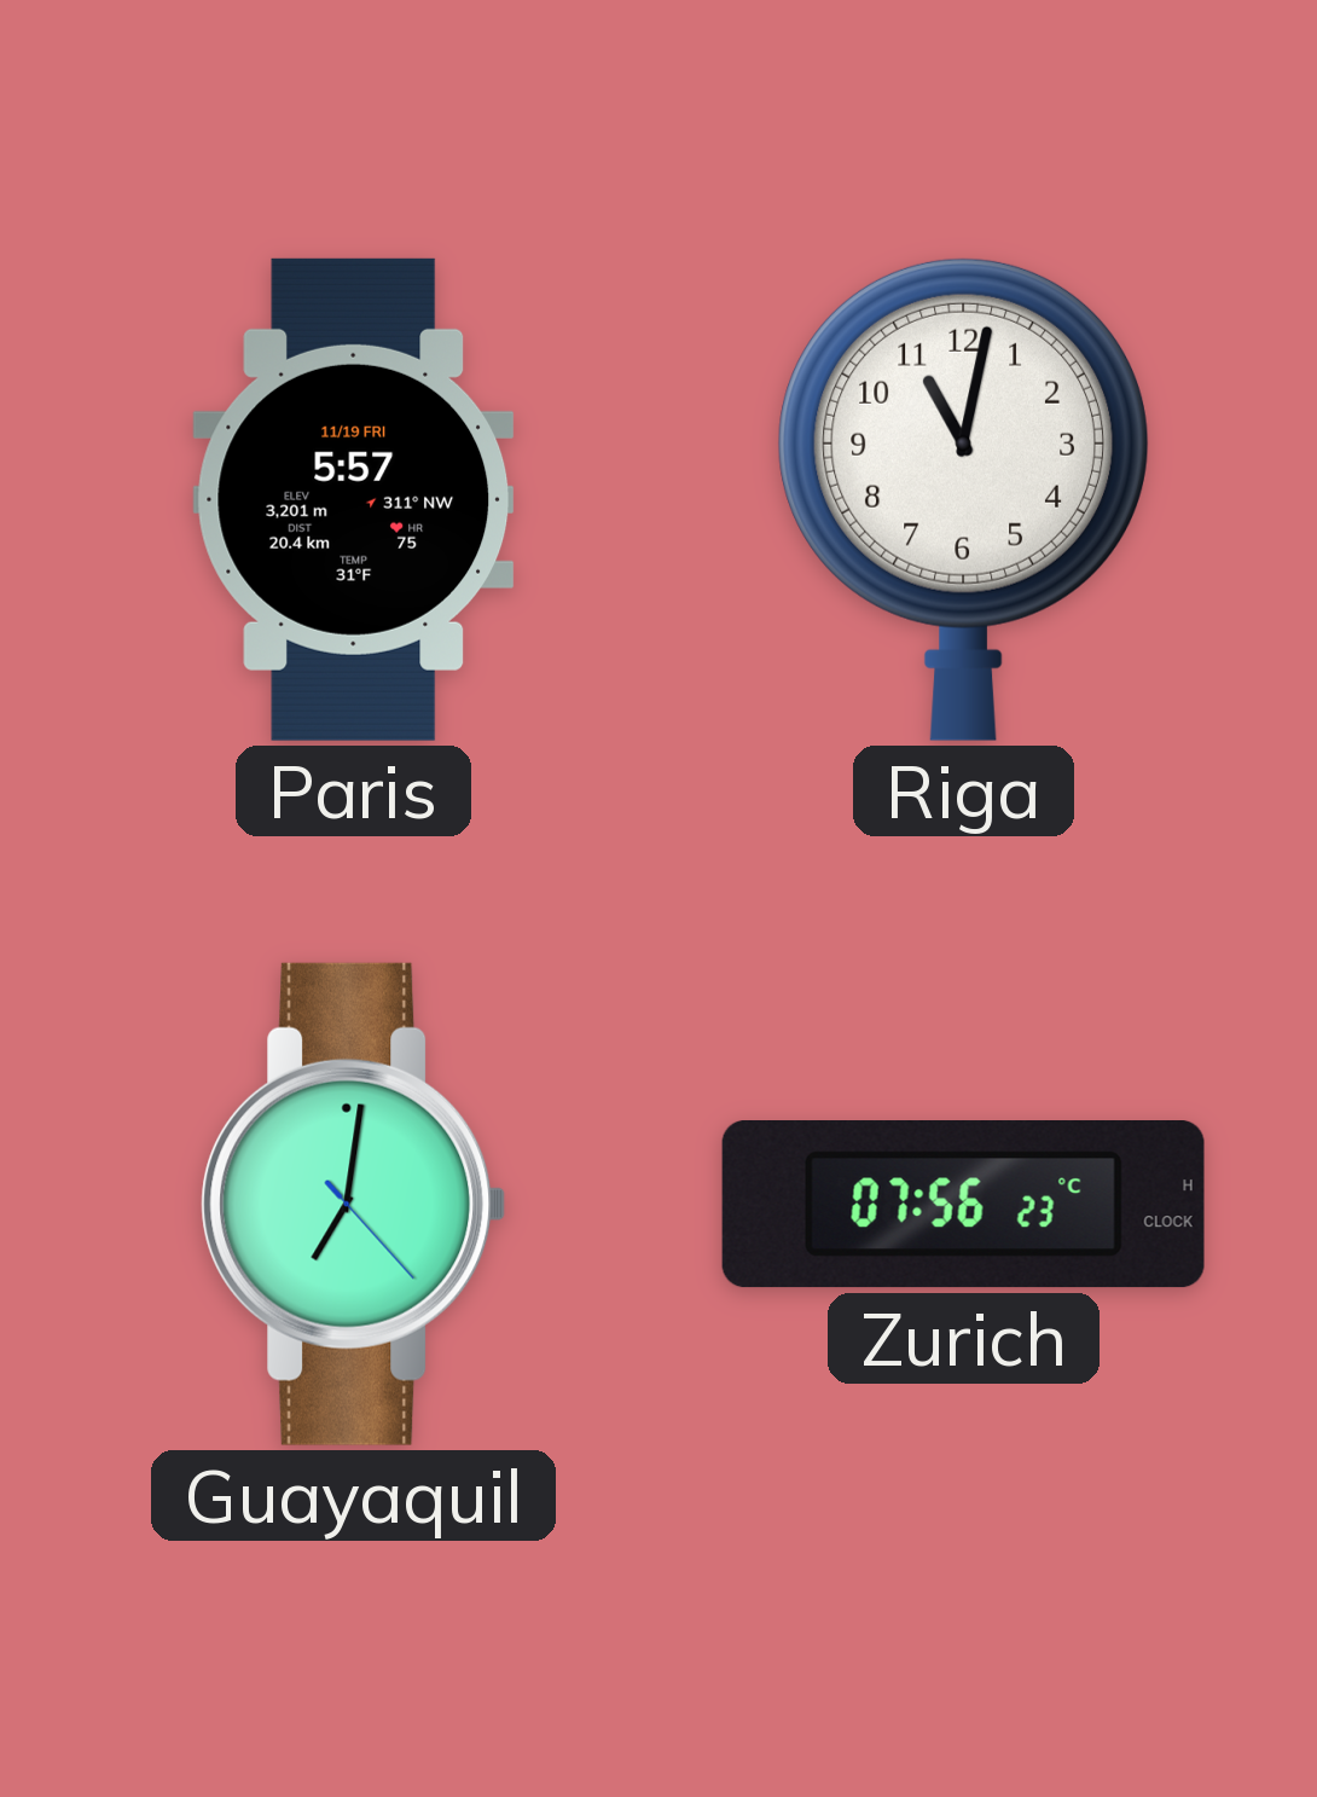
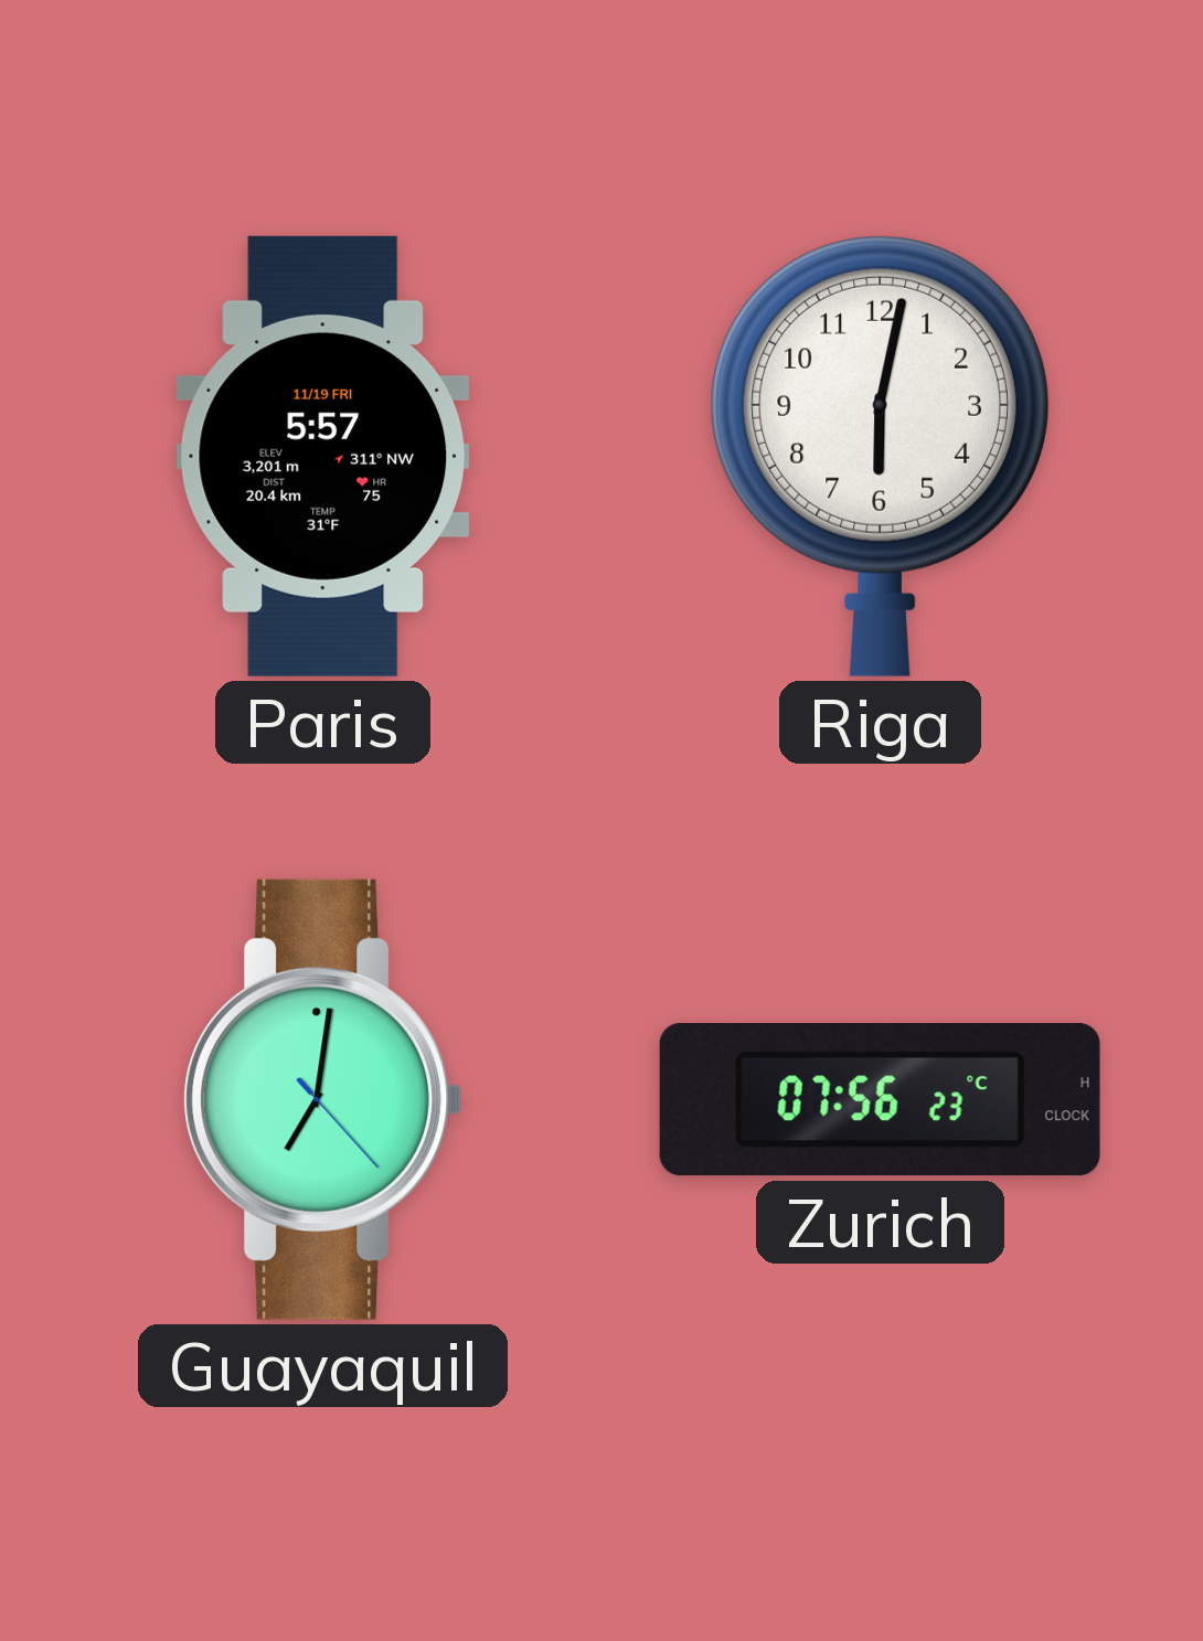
Riga: 11:02 -> 6:02
